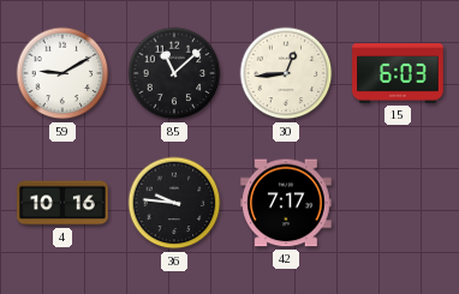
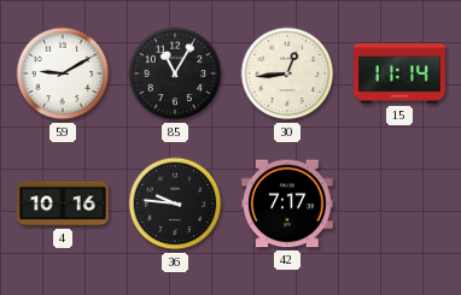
85: 11:08 -> 11:05
15: 6:03 -> 11:14
